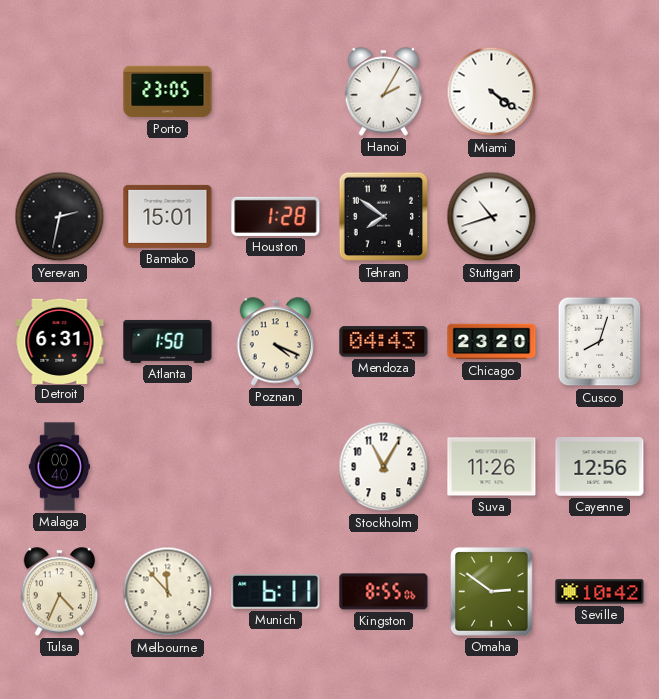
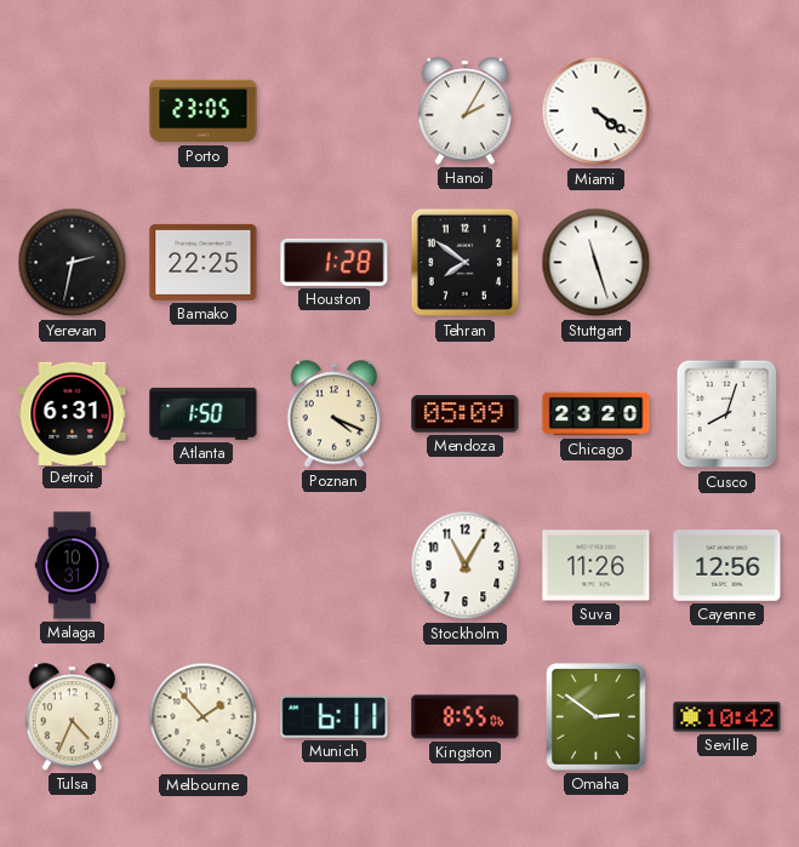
Bamako: 15:01 -> 22:25
Stuttgart: 10:42 -> 11:27
Mendoza: 04:43 -> 05:09
Malaga: 00:40 -> 10:31
Melbourne: 11:53 -> 1:53
